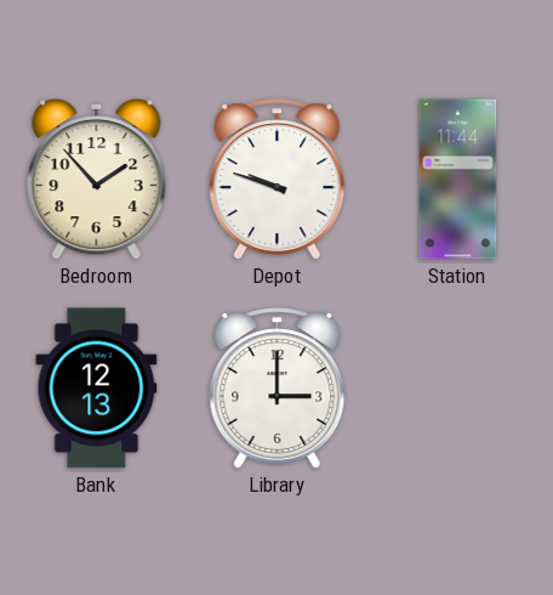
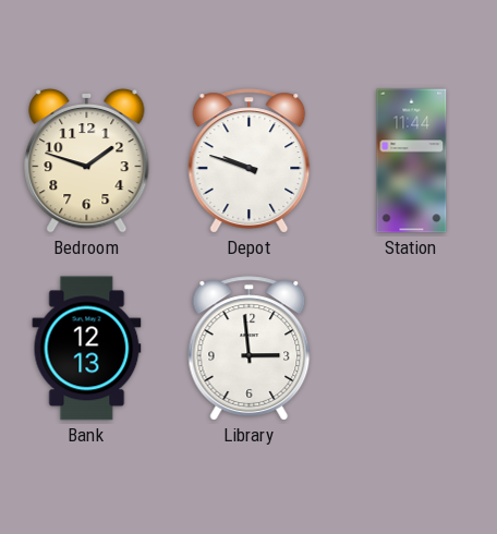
Bedroom: 1:53 -> 1:48
Library: 3:00 -> 2:59
